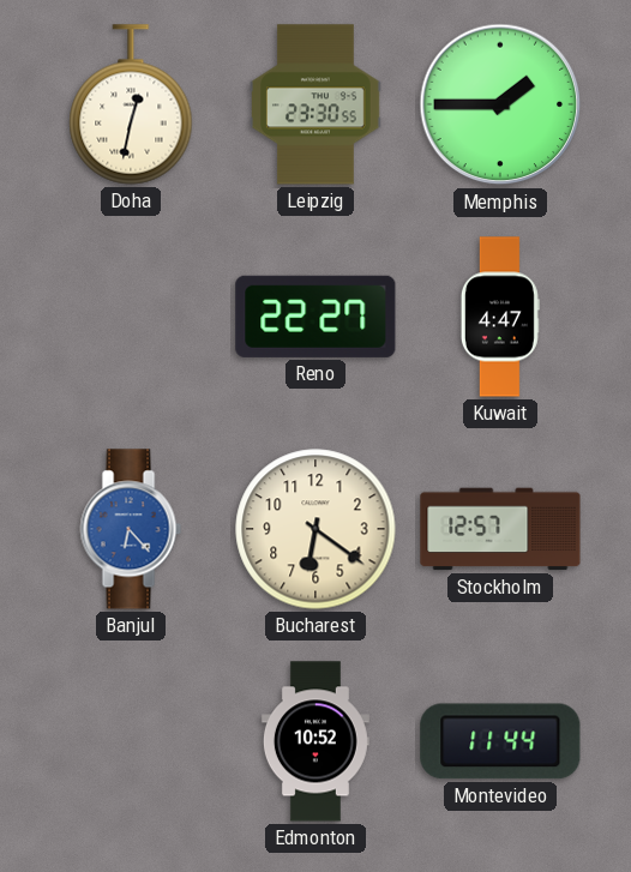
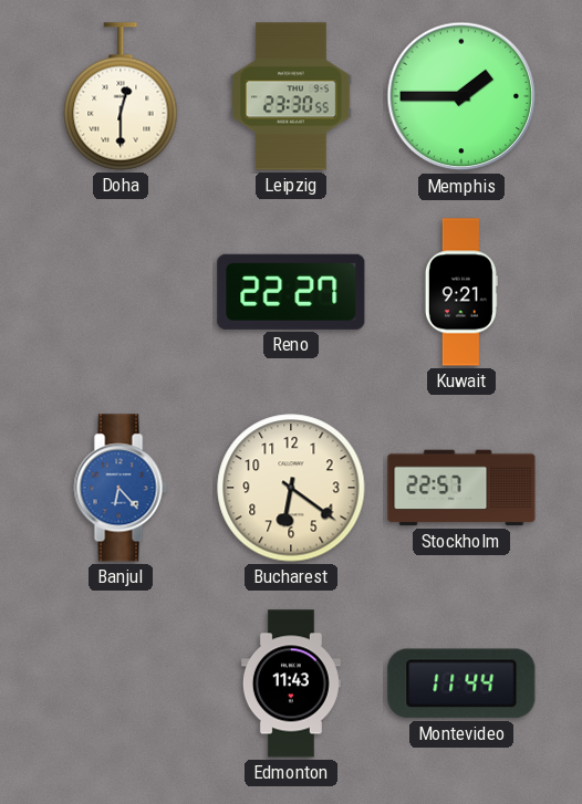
Doha: 12:32 -> 12:30
Kuwait: 4:47 -> 9:21
Stockholm: 12:57 -> 22:57
Edmonton: 10:52 -> 11:43
